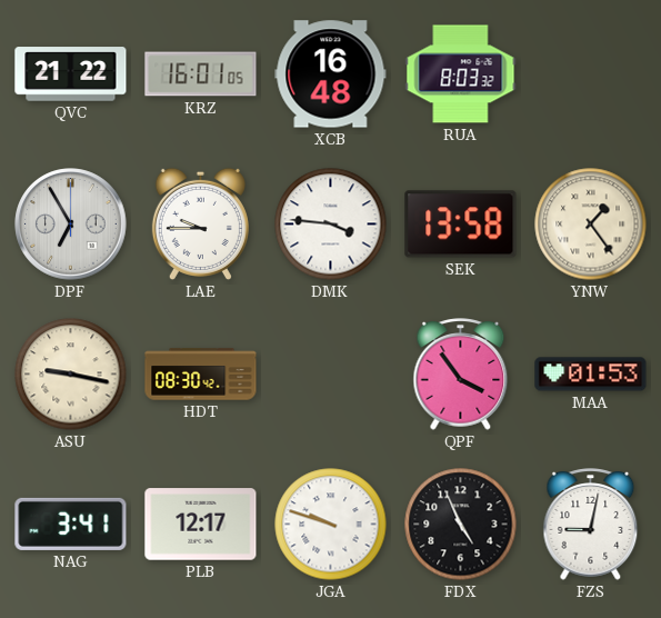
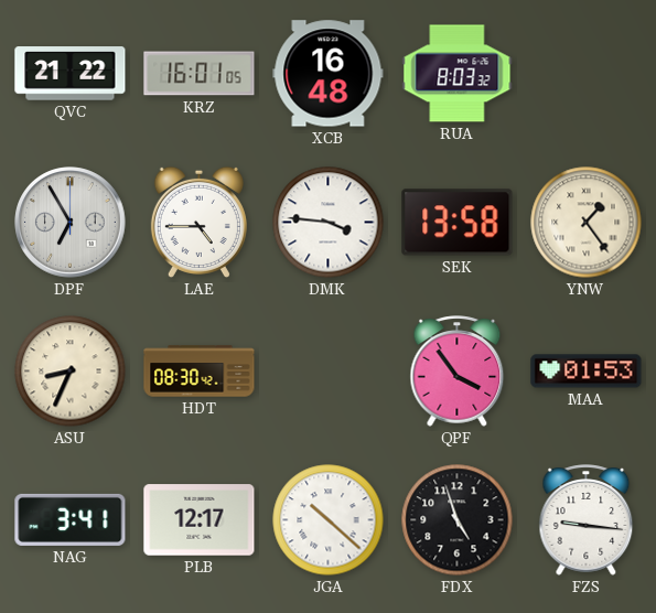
LAE: 9:45 -> 4:45
ASU: 9:17 -> 8:34
JGA: 9:48 -> 10:22
FDX: 4:56 -> 4:57
FZS: 9:02 -> 9:16
